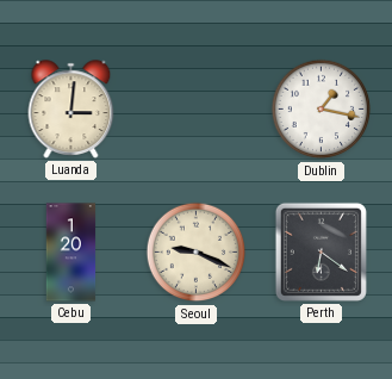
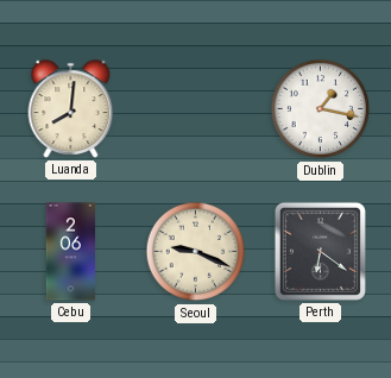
Luanda: 3:01 -> 8:01
Cebu: 1:20 -> 2:06
